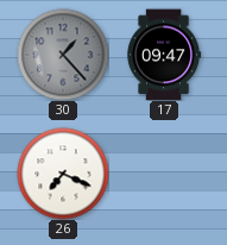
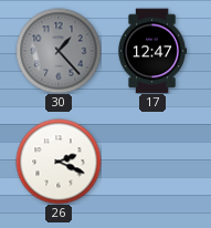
17: 09:47 -> 12:47
26: 7:19 -> 2:19
